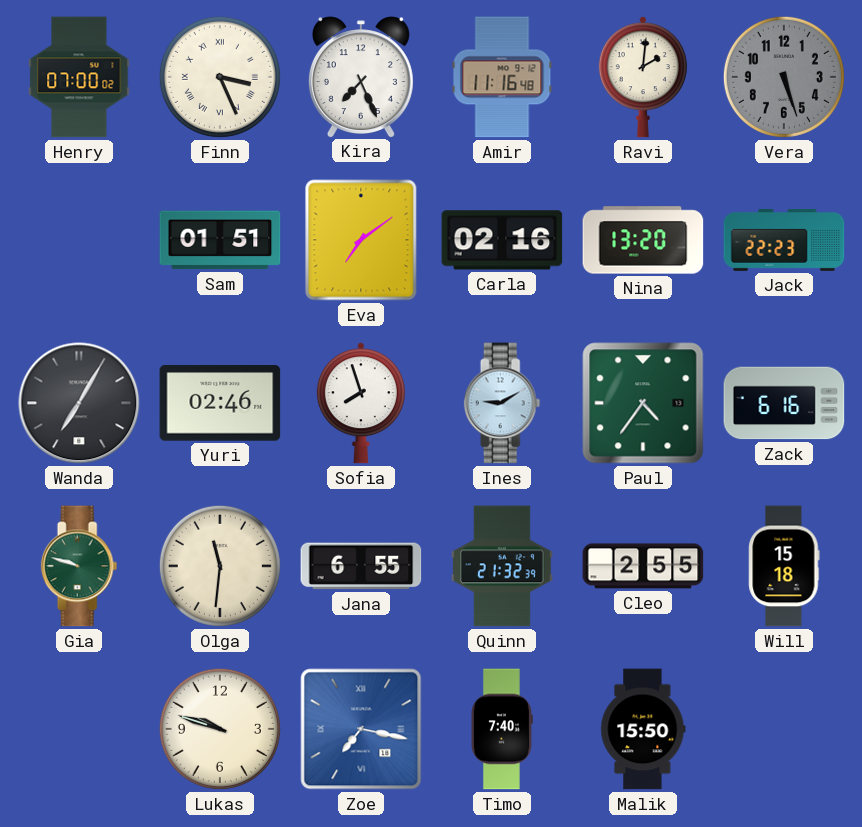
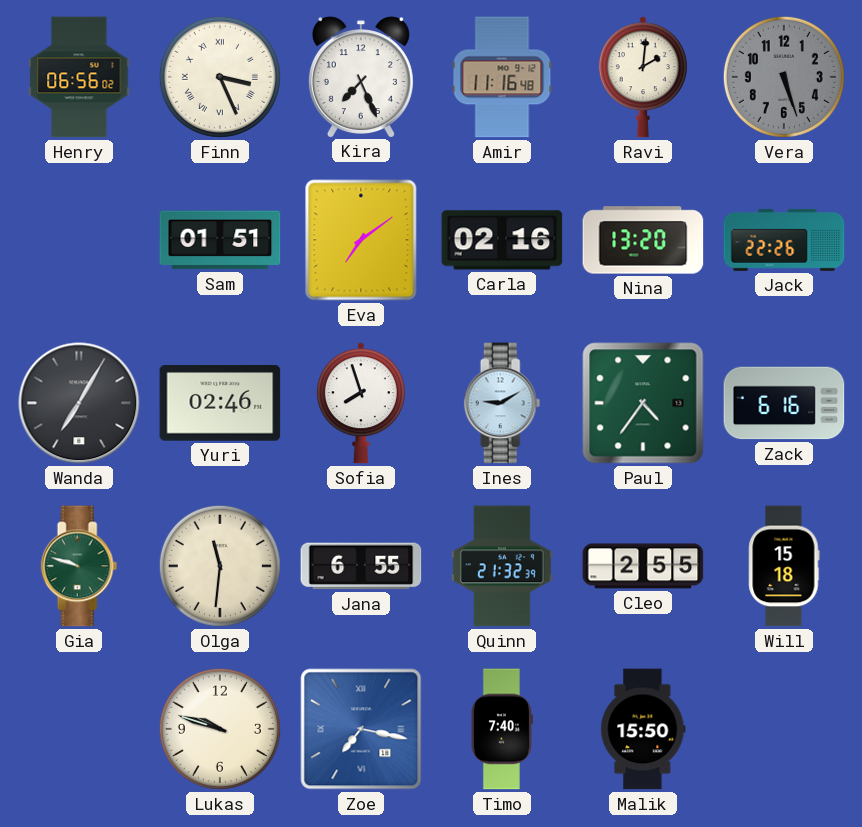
Henry: 07:00 -> 06:56
Jack: 22:23 -> 22:26
